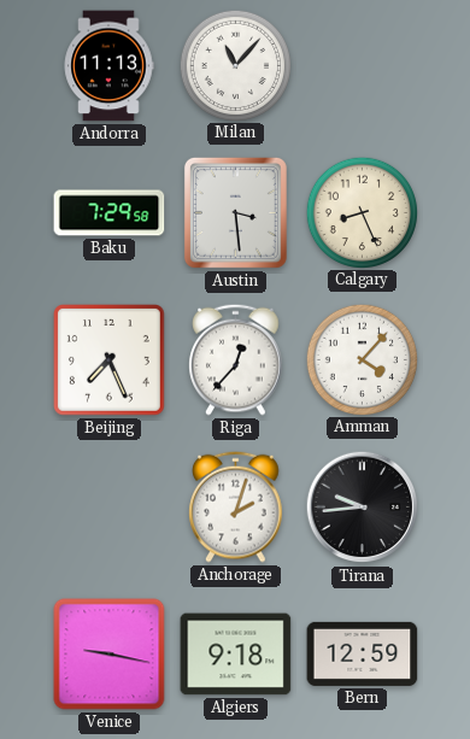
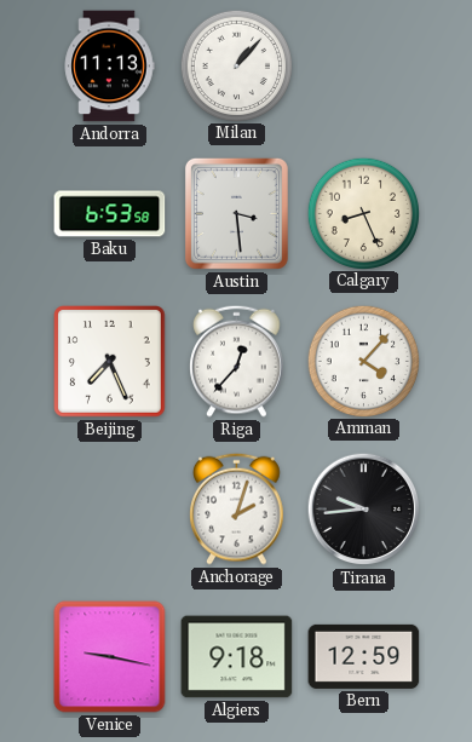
Milan: 11:07 -> 1:07
Baku: 7:29 -> 6:53
